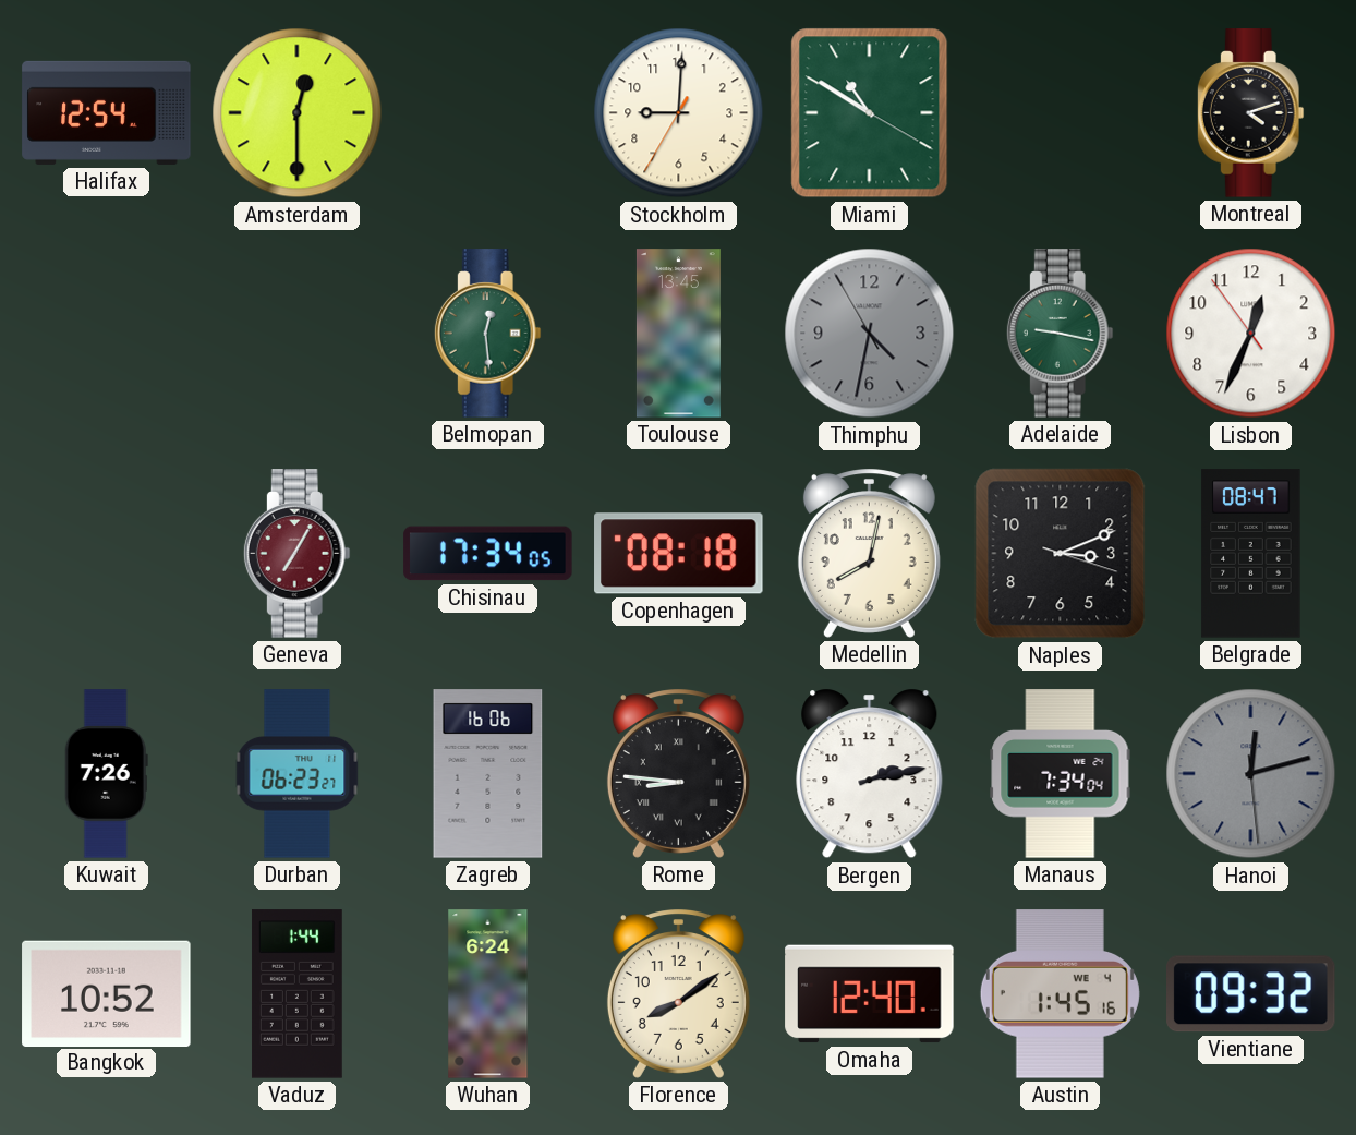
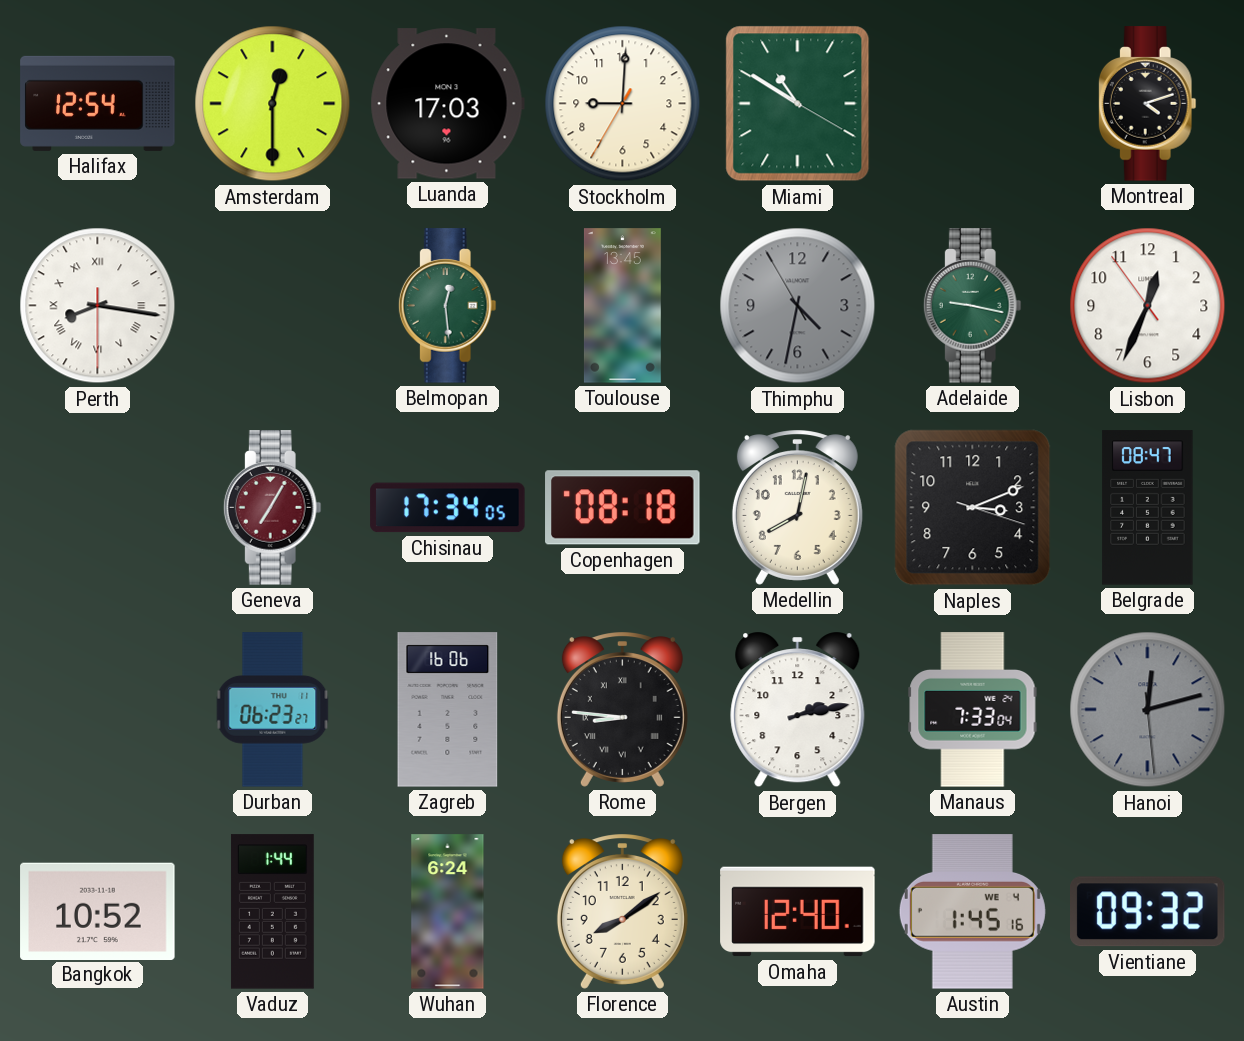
Luanda: none -> 17:03
Perth: none -> 8:16
Kuwait: 7:26 -> none
Manaus: 7:34 -> 7:33
